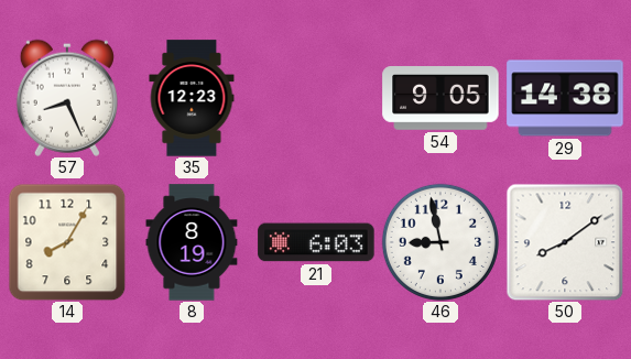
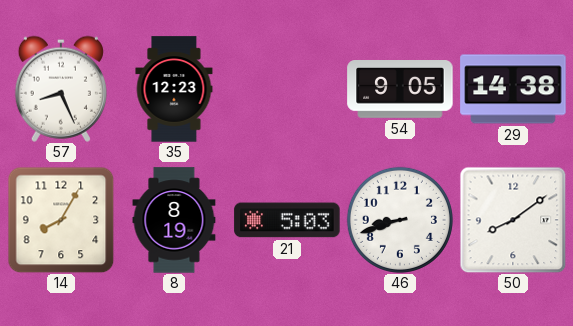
21: 6:03 -> 5:03
46: 8:58 -> 8:42
